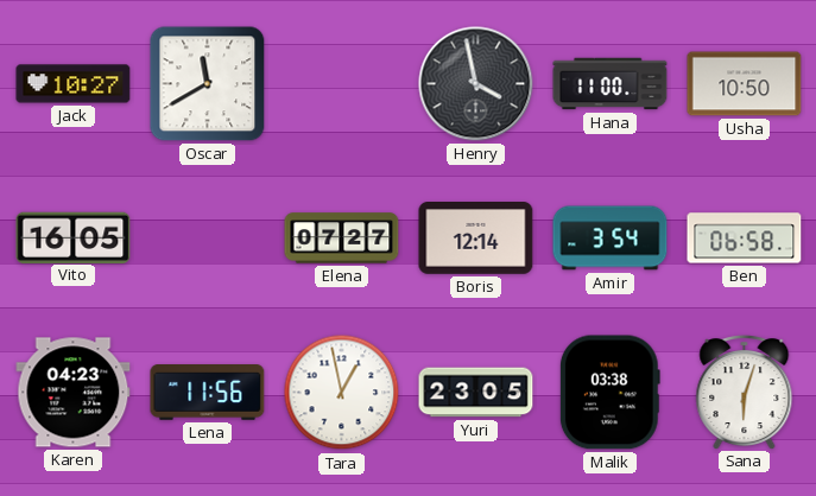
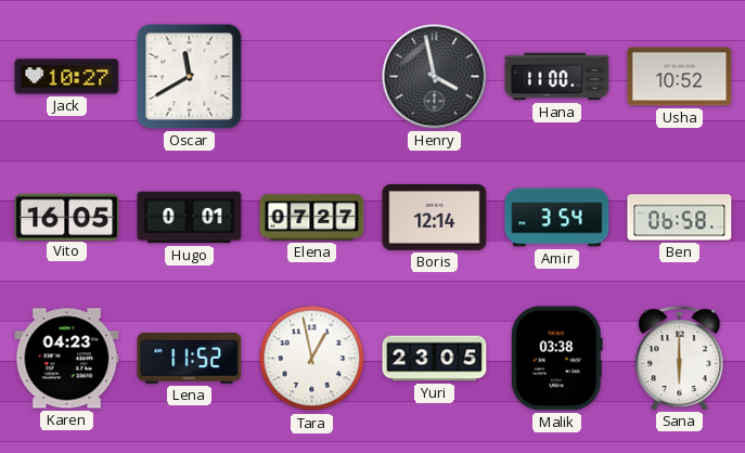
Usha: 10:50 -> 10:52
Hugo: none -> 0:01
Lena: 11:56 -> 11:52
Sana: 6:03 -> 6:00
